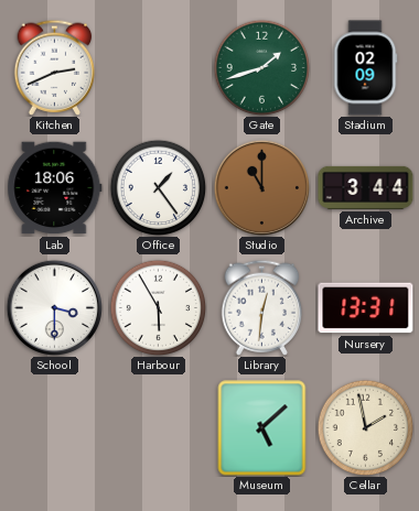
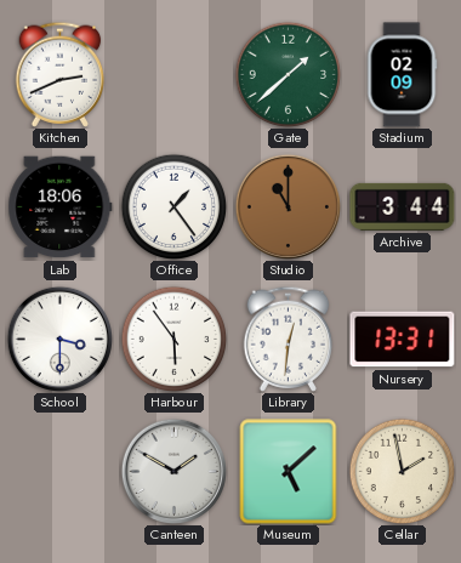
Gate: 1:42 -> 1:38
Harbour: 5:55 -> 5:54
Canteen: none -> 1:50
